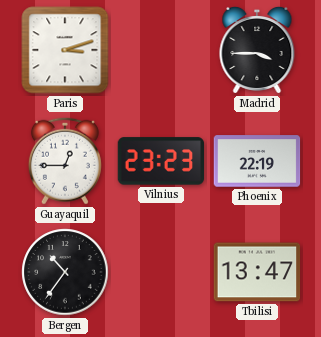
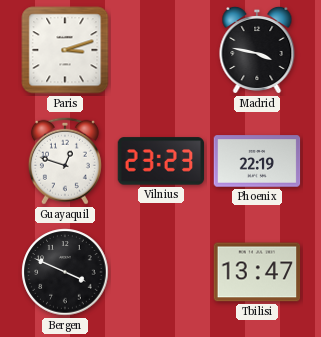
Madrid: 3:45 -> 3:47
Guayaquil: 12:45 -> 12:48
Bergen: 10:36 -> 3:49
